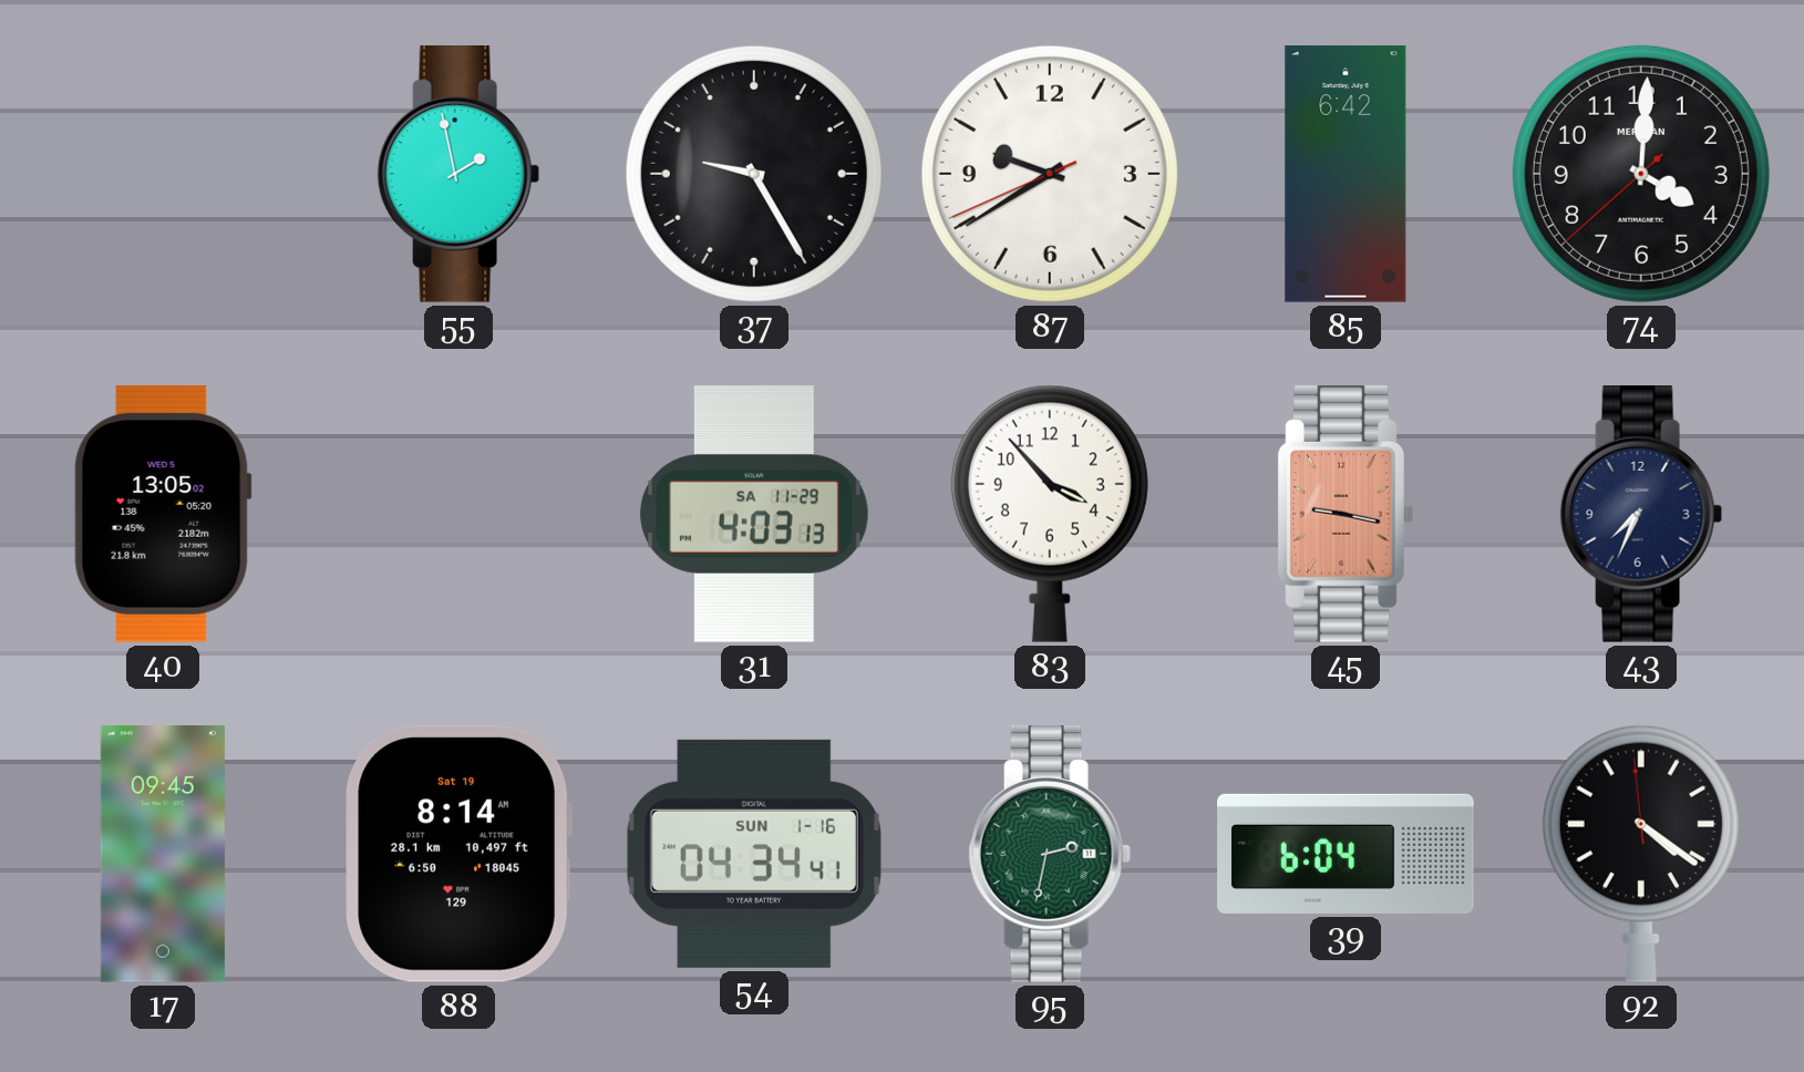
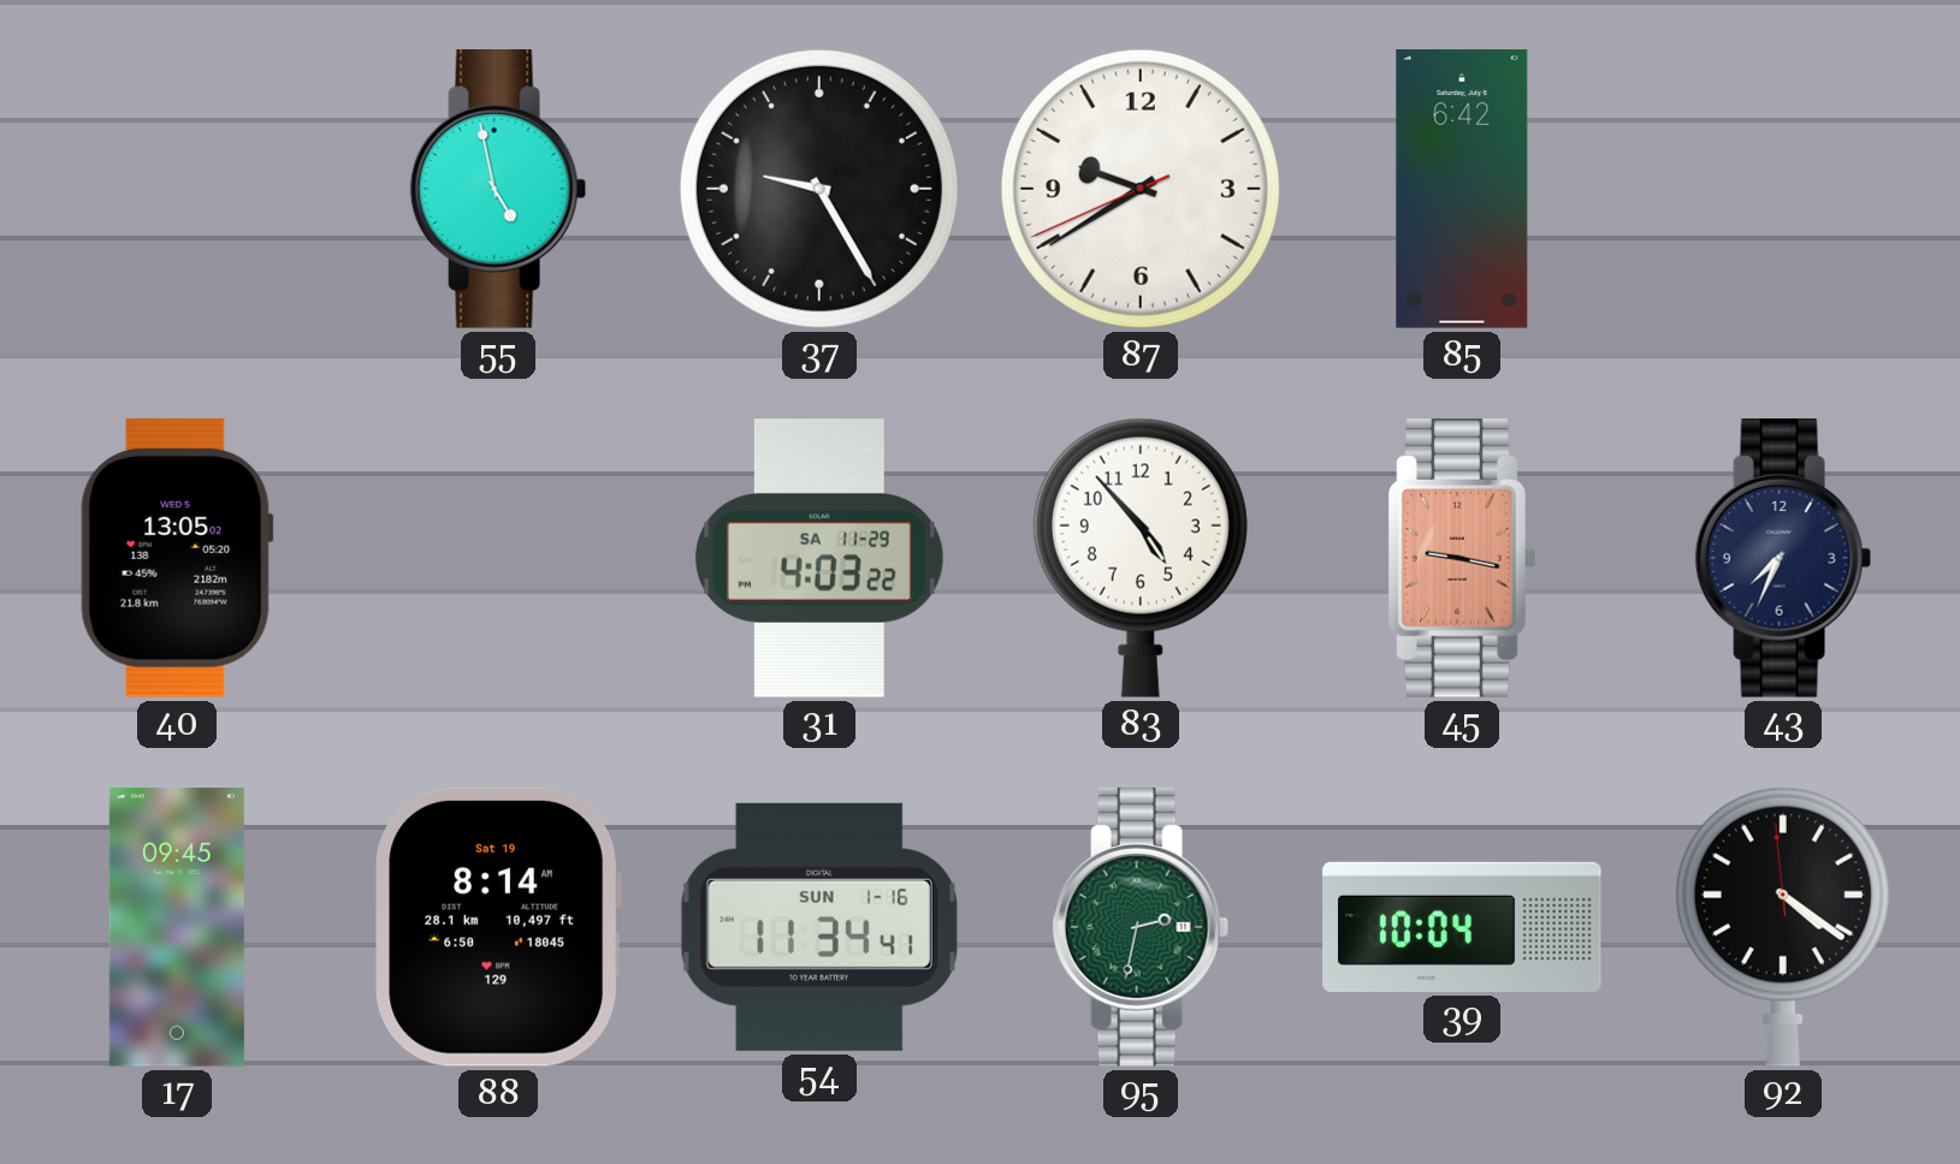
55: 1:58 -> 4:58
74: 4:00 -> none
31: 4:03:13 -> 4:03:22
83: 3:53 -> 4:53
54: 04:34 -> 11:34
39: 6:04 -> 10:04
